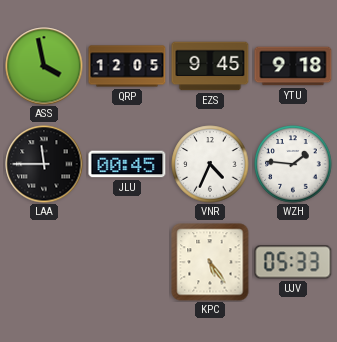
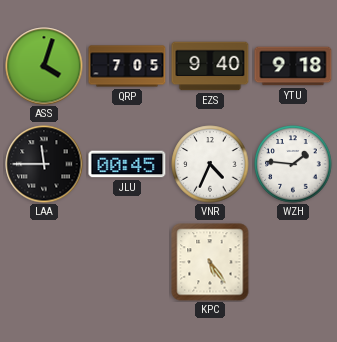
ASS: 3:58 -> 4:03
QRP: 12:05 -> 7:05
EZS: 9:45 -> 9:40
UJV: 05:33 -> none
